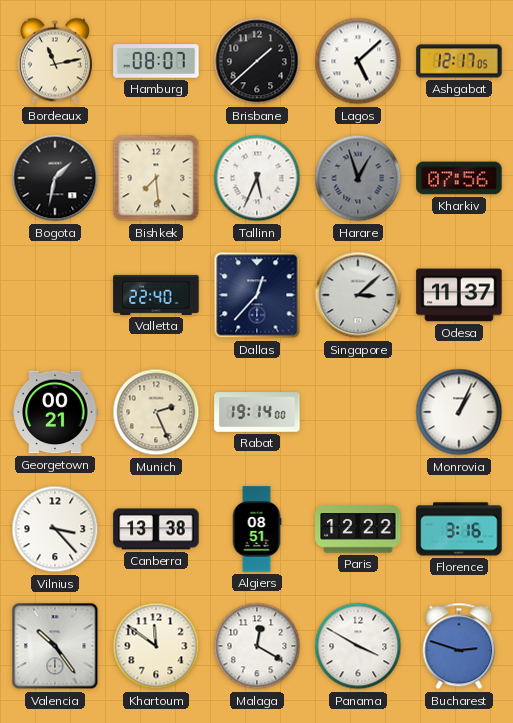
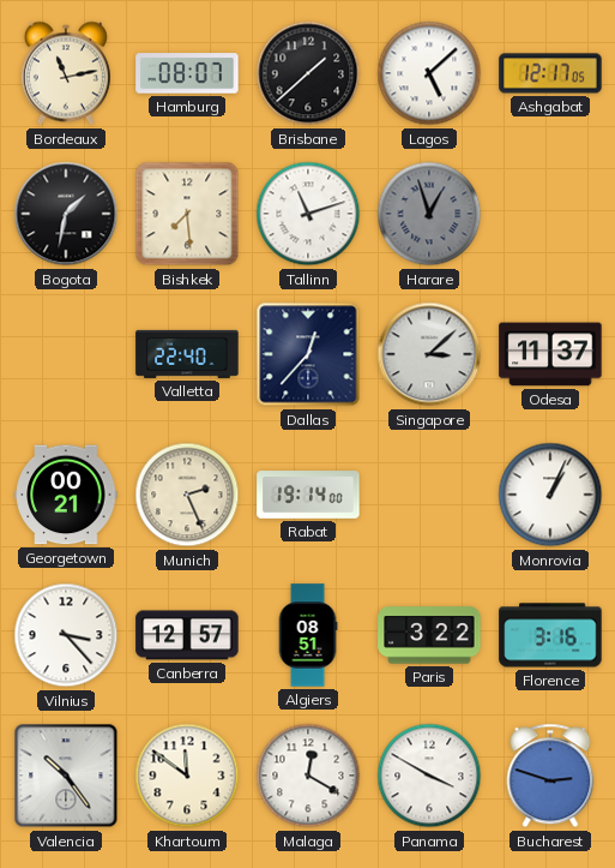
Tallinn: 5:34 -> 11:12
Kharkiv: 07:56 -> none
Canberra: 13:38 -> 12:57
Paris: 12:22 -> 3:22
